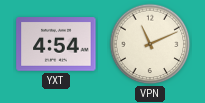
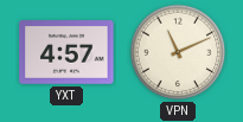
YXT: 4:54 -> 4:57
